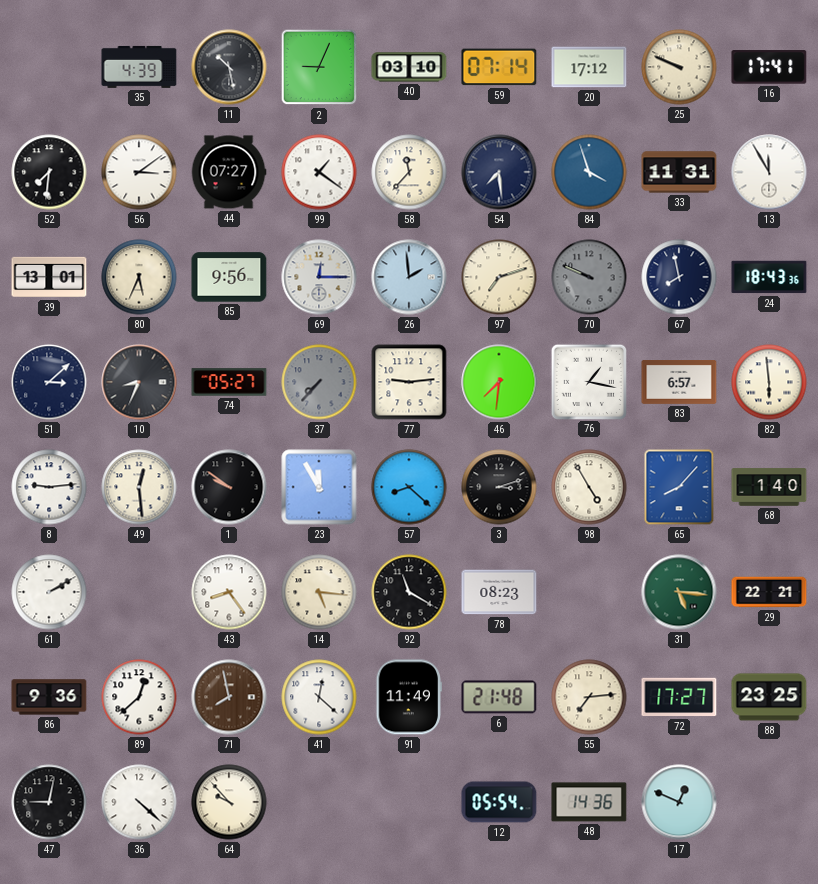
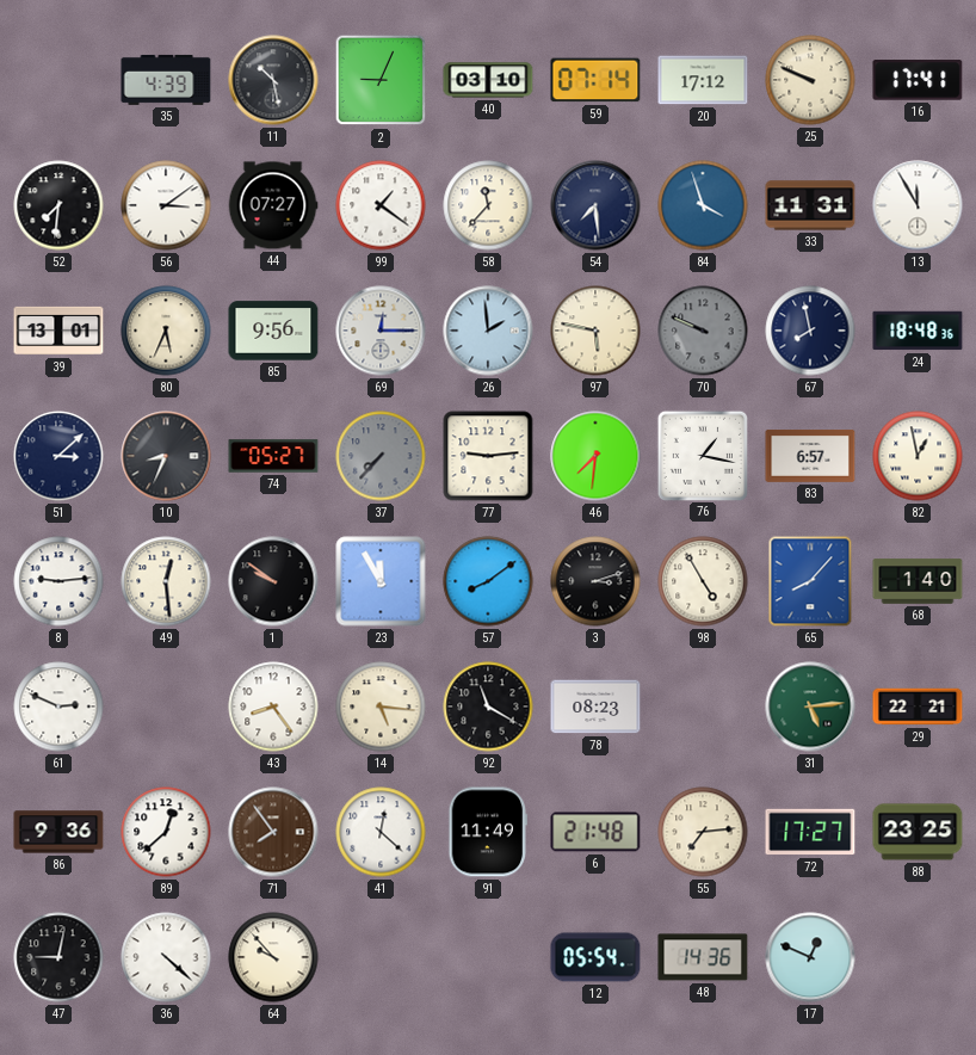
97: 7:12 -> 5:47
24: 18:43 -> 18:48
82: 5:59 -> 12:58
57: 8:22 -> 8:09
61: 2:10 -> 2:49
31: 5:16 -> 5:14
71: 7:58 -> 7:54
